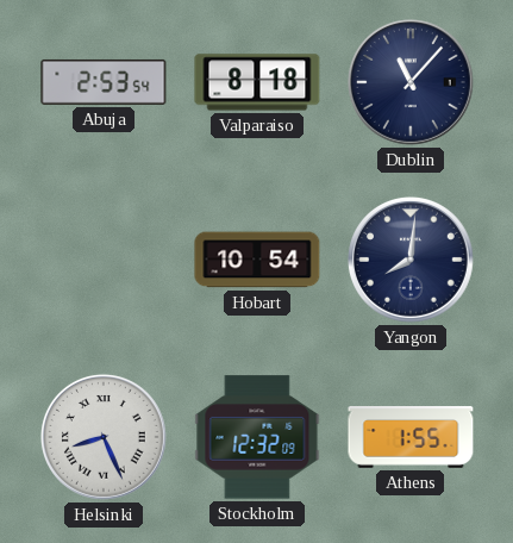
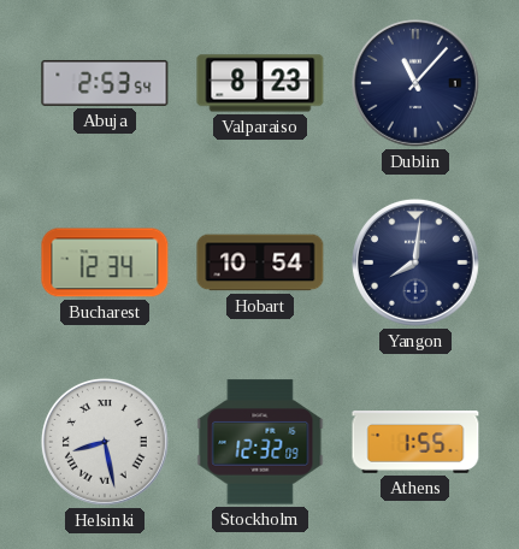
Valparaiso: 8:18 -> 8:23
Bucharest: none -> 12:34
Helsinki: 8:26 -> 8:28
